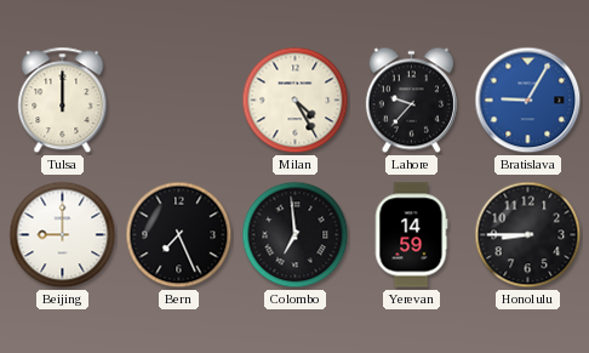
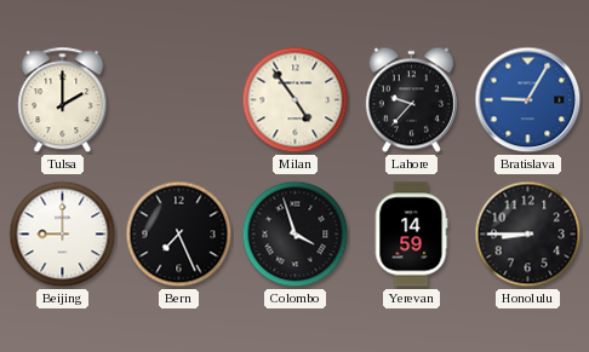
Tulsa: 12:00 -> 2:00
Milan: 4:25 -> 4:54
Colombo: 6:59 -> 3:57
